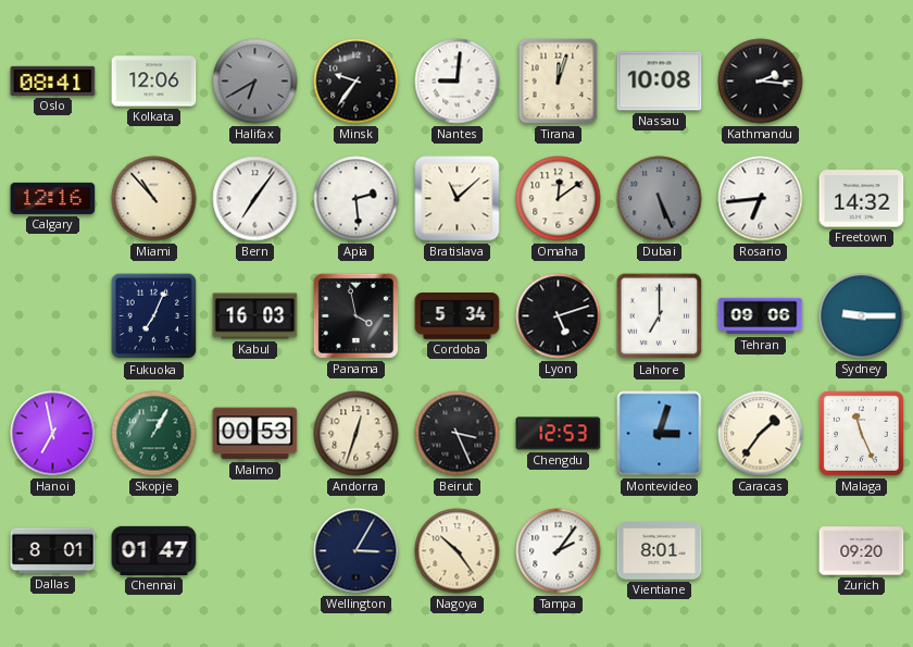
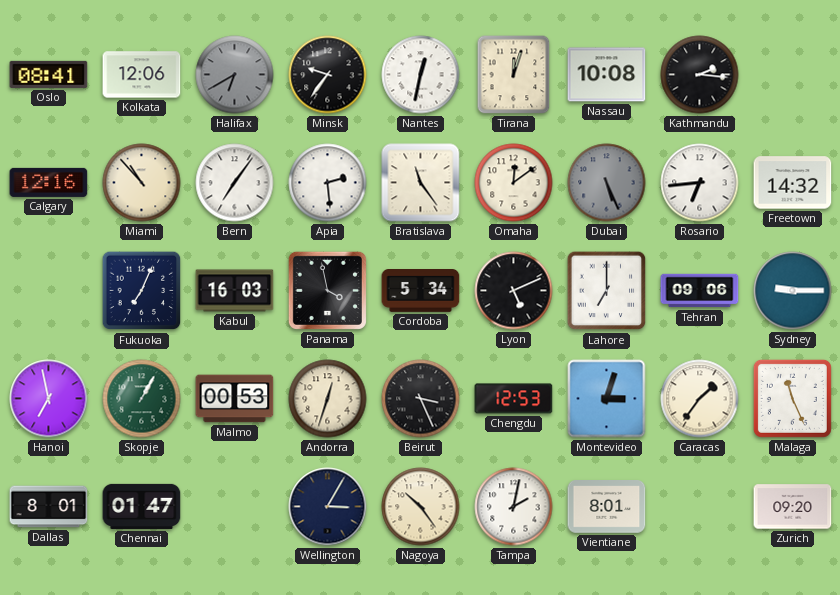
Nantes: 9:01 -> 12:32
Bratislava: 11:08 -> 11:24
Lyon: 5:12 -> 5:11
Tampa: 2:06 -> 2:02
